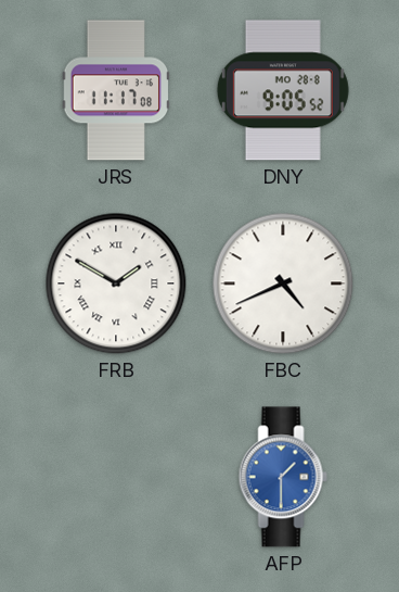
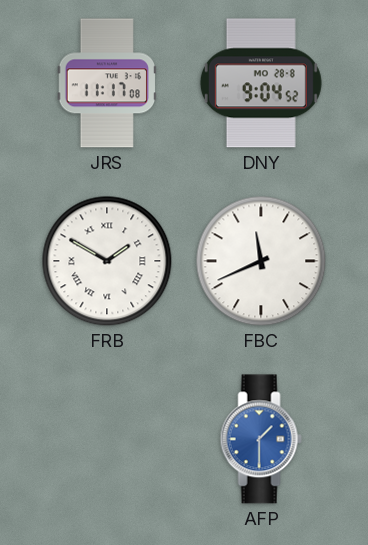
DNY: 9:05 -> 9:04
FBC: 4:41 -> 11:41
